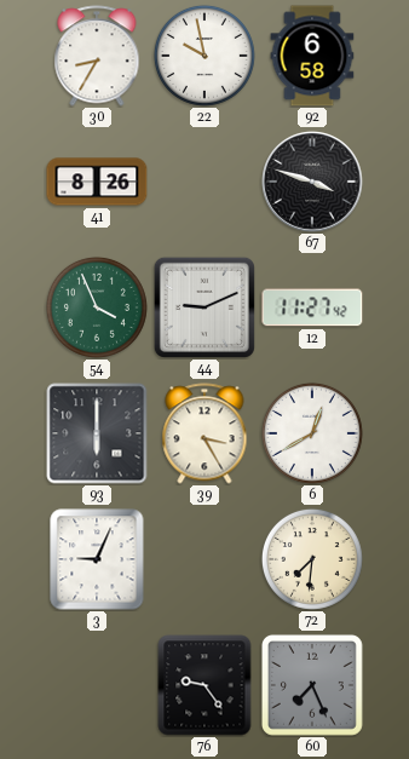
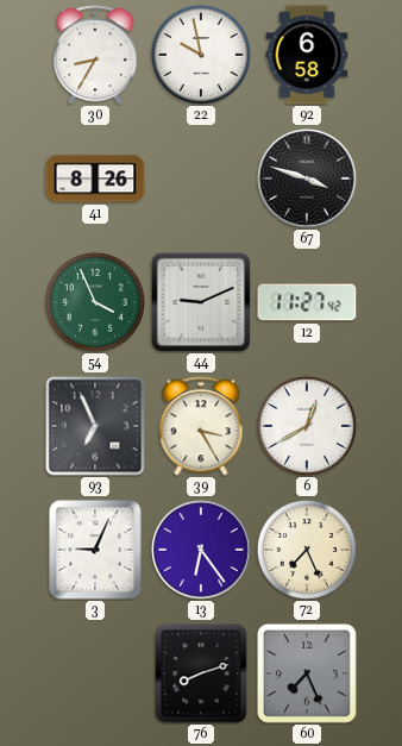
93: 6:00 -> 6:56
13: none -> 6:24
72: 7:31 -> 7:26
76: 9:24 -> 8:12
